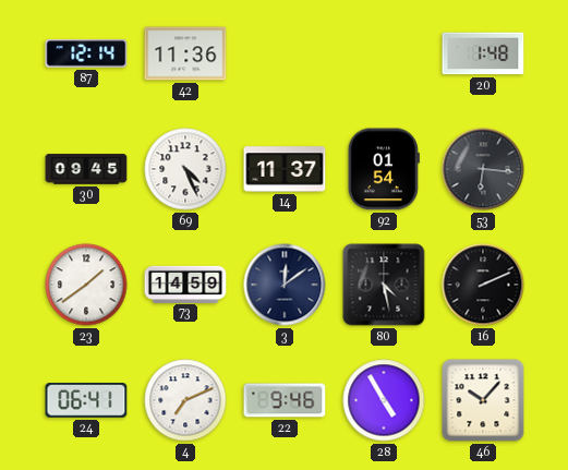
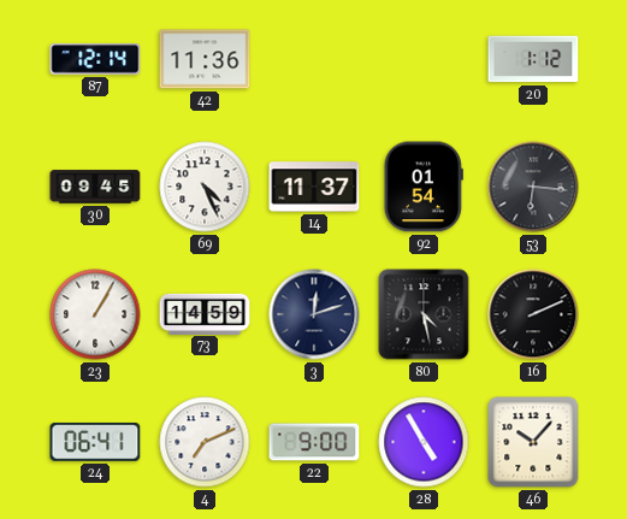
20: 1:48 -> 1:12
23: 1:39 -> 1:05
3: 12:09 -> 12:12
22: 9:46 -> 9:00
